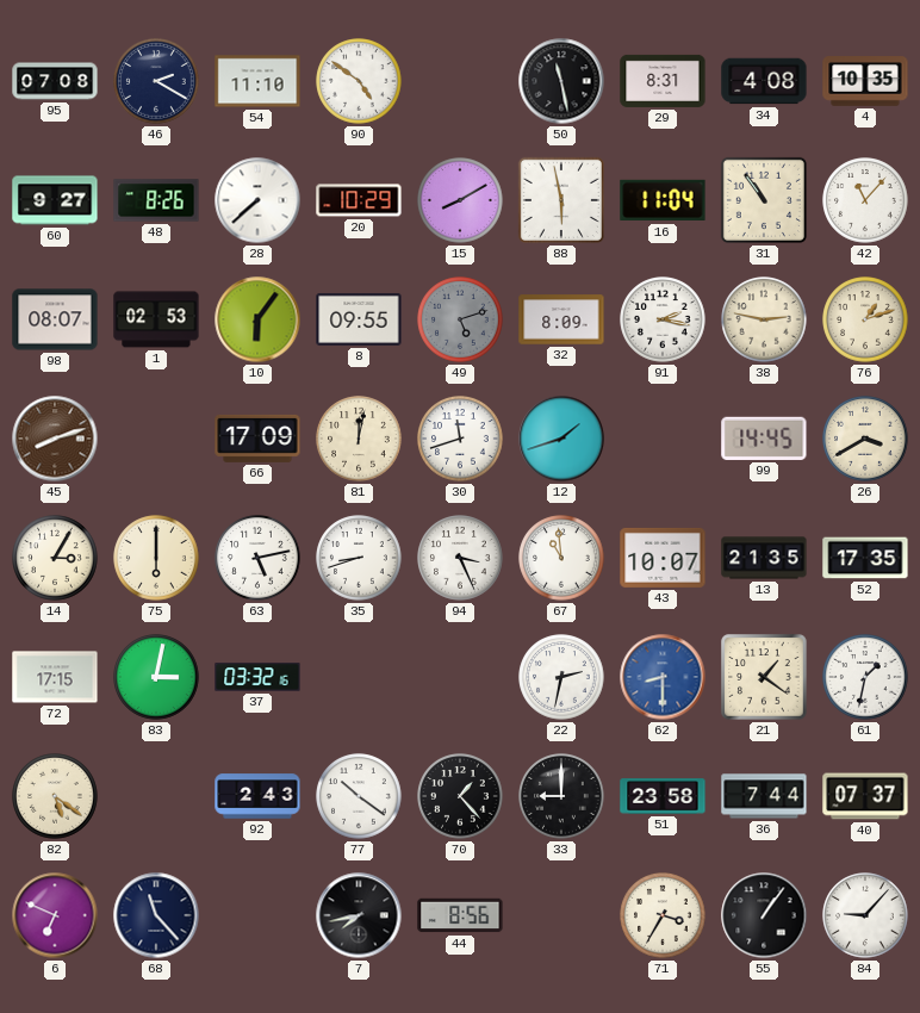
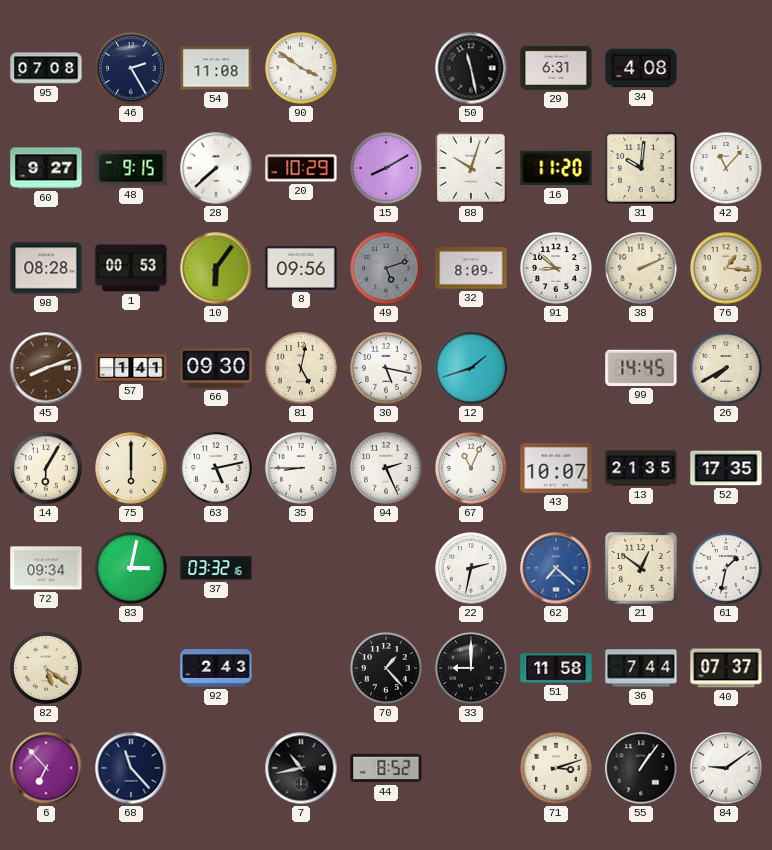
46: 2:20 -> 2:25
54: 11:10 -> 11:08
90: 4:51 -> 3:51
29: 8:31 -> 6:31
4: 10:35 -> none
48: 8:26 -> 9:15
88: 5:58 -> 10:03
16: 11:04 -> 11:20
31: 10:54 -> 10:01
98: 08:07 -> 08:28
1: 02:53 -> 00:53
8: 09:55 -> 09:56
91: 2:17 -> 8:52
38: 2:47 -> 2:11
76: 1:12 -> 1:16
57: none -> 1:41
66: 17:09 -> 09:30
81: 12:02 -> 5:02
30: 11:42 -> 5:17
26: 3:40 -> 7:40
14: 3:05 -> 6:05
35: 8:42 -> 8:45
94: 3:26 -> 2:26
67: 10:59 -> 11:04
72: 17:15 -> 09:34
62: 8:30 -> 7:22
21: 1:21 -> 12:51
77: 10:21 -> none
51: 23:58 -> 11:58
6: 6:49 -> 6:53
7: 7:43 -> 10:43
44: 8:56 -> 8:52
71: 3:35 -> 3:12
84: 9:07 -> 9:09
